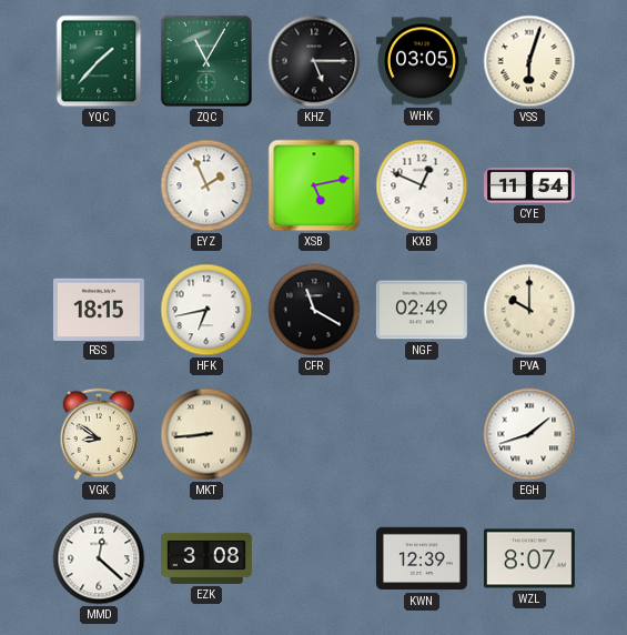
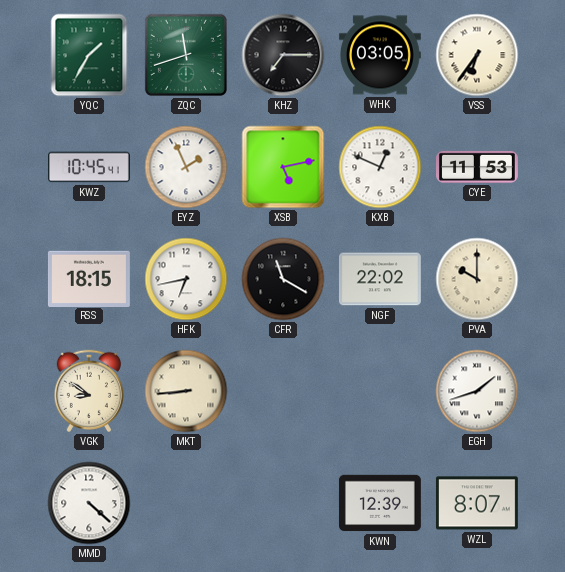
YQC: 1:37 -> 1:35
ZQC: 11:05 -> 11:42
KHZ: 5:15 -> 7:15
VSS: 6:03 -> 6:36
KWZ: none -> 10:45
CYE: 11:54 -> 11:53
NGF: 02:49 -> 22:02
MMD: 12:22 -> 4:22
EZK: 3:08 -> none
